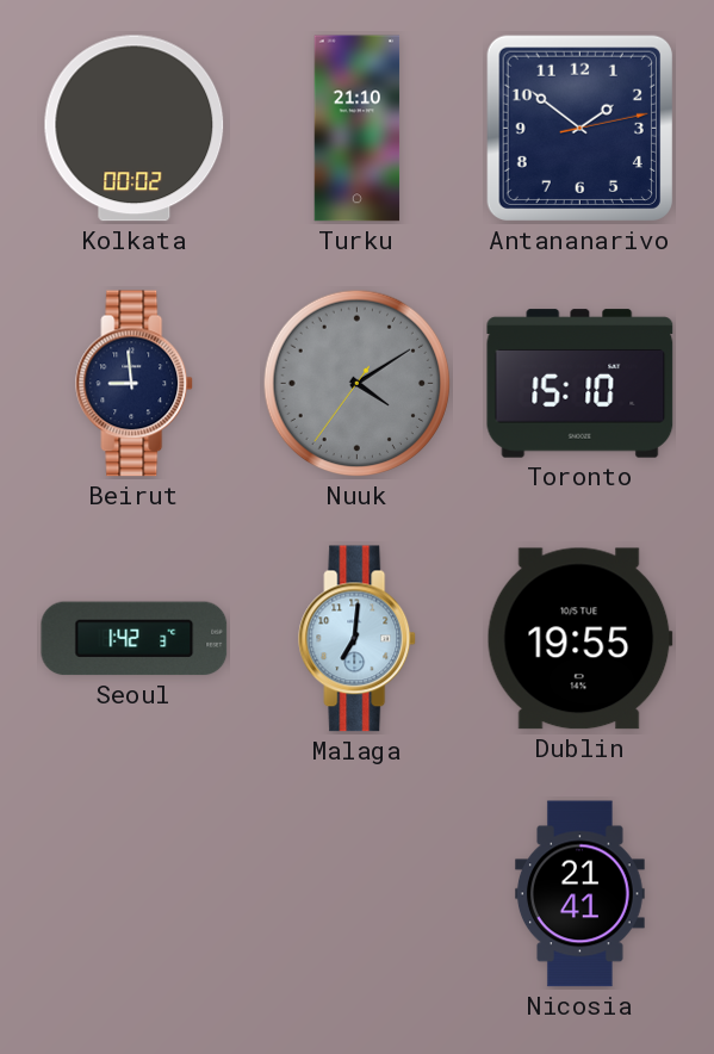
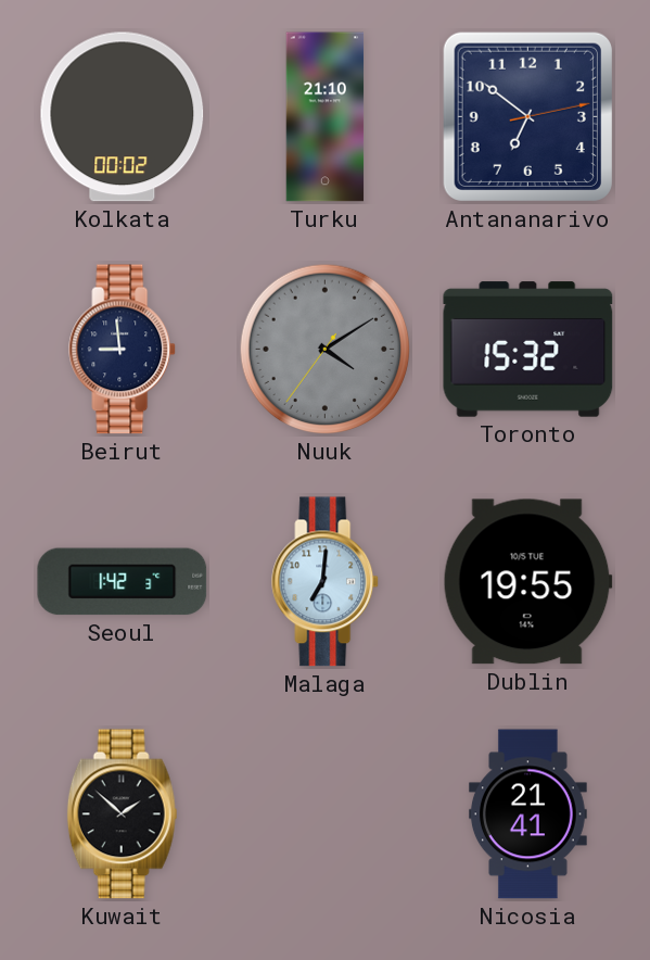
Antananarivo: 1:51 -> 6:51
Toronto: 15:10 -> 15:32
Kuwait: none -> 1:52
